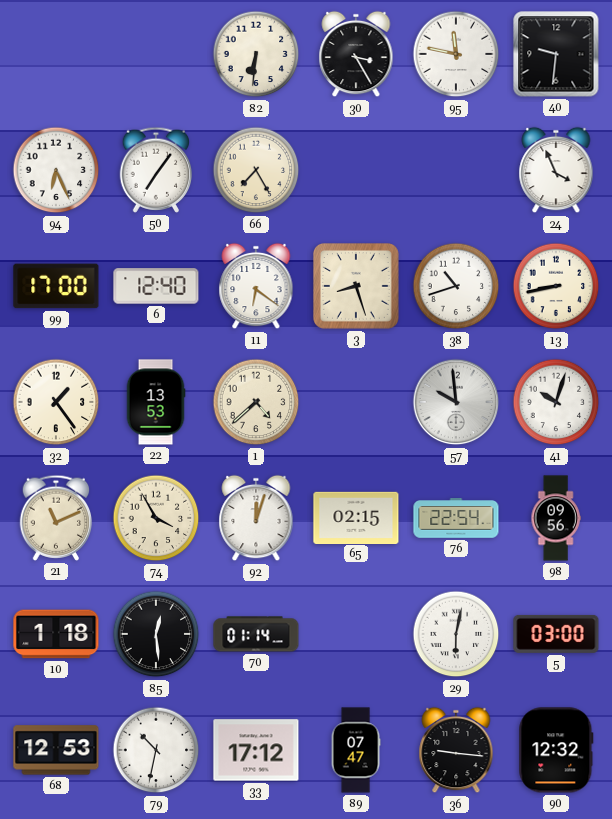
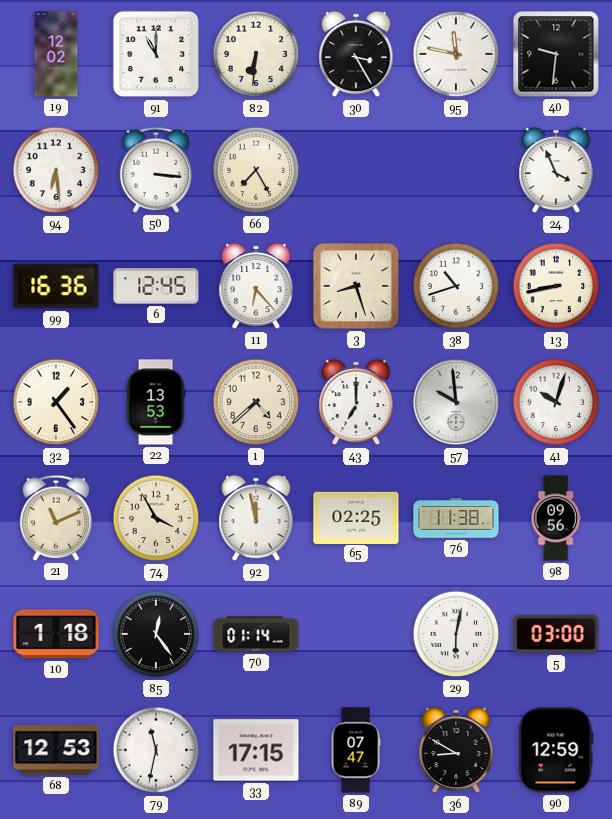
19: none -> 12:02
91: none -> 11:00
94: 6:26 -> 6:29
50: 7:06 -> 3:16
99: 17:00 -> 16:36
6: 12:40 -> 12:45
11: 6:21 -> 6:23
43: none -> 7:00
92: 12:03 -> 11:58
65: 02:15 -> 02:25
76: 22:54 -> 11:38
85: 12:29 -> 12:24
79: 10:32 -> 11:32
33: 17:12 -> 17:15
36: 9:16 -> 8:50
90: 12:32 -> 12:59
